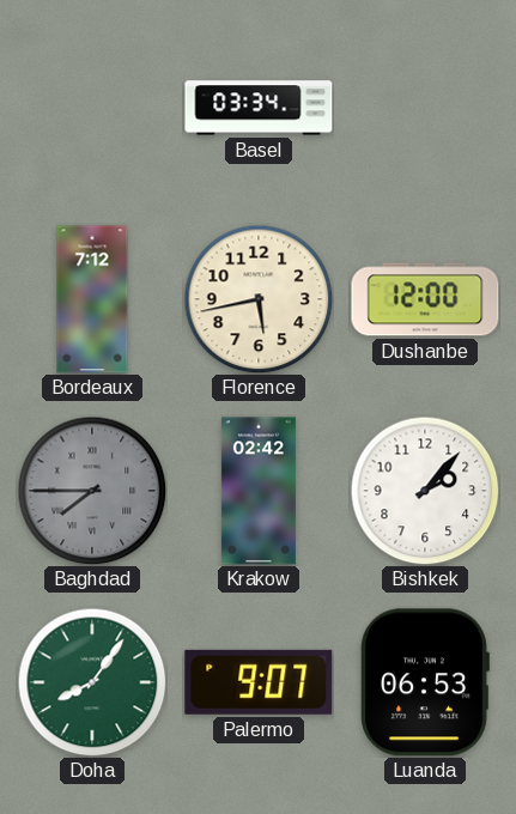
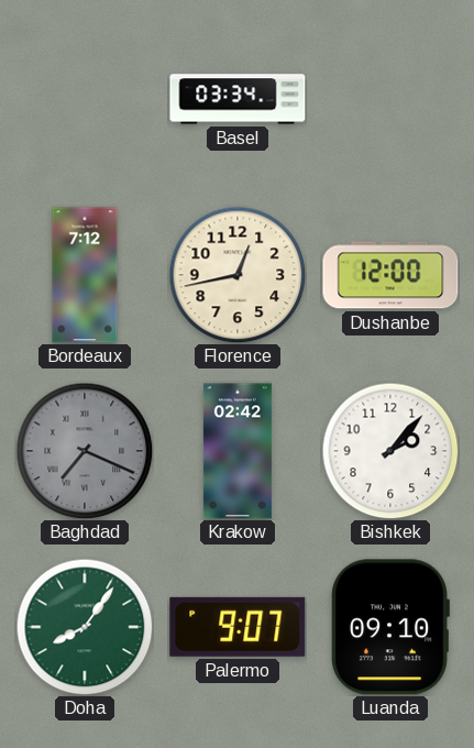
Florence: 5:43 -> 12:43
Baghdad: 7:45 -> 7:19
Luanda: 06:53 -> 09:10
